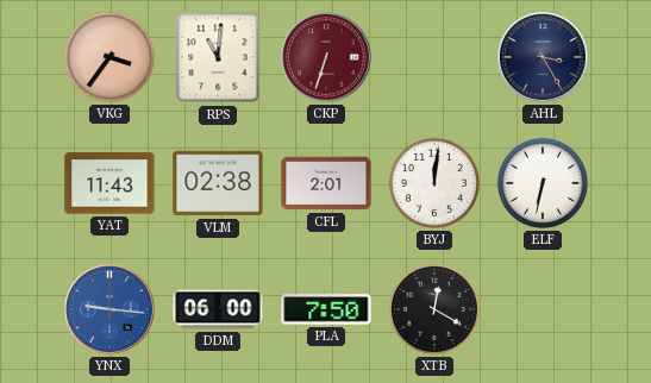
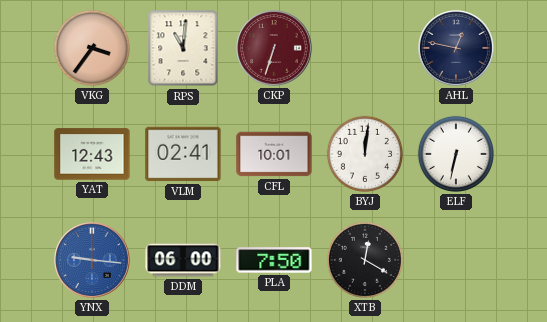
AHL: 3:25 -> 12:47
YAT: 11:43 -> 12:43
VLM: 02:38 -> 02:41
CFL: 2:01 -> 10:01
